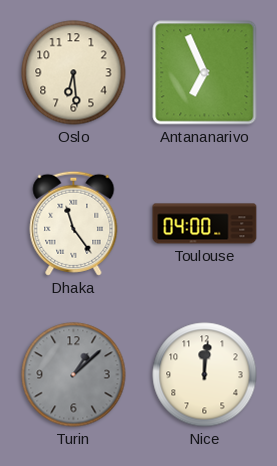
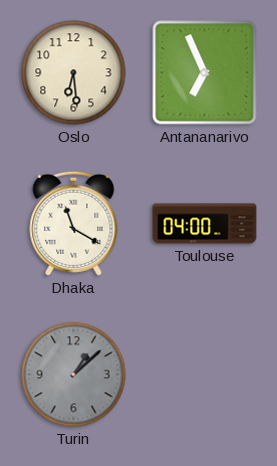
Dhaka: 11:24 -> 11:20
Nice: 12:01 -> none
